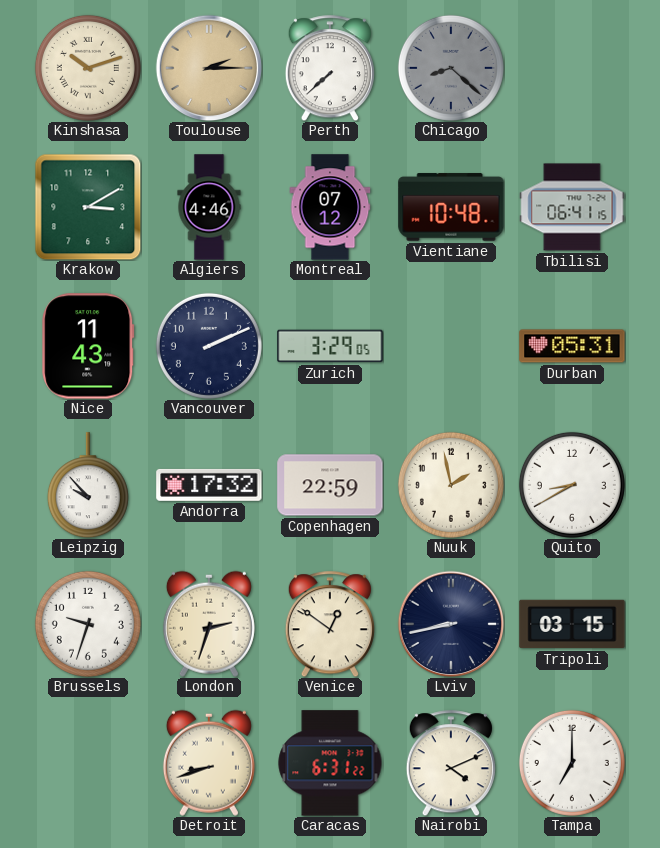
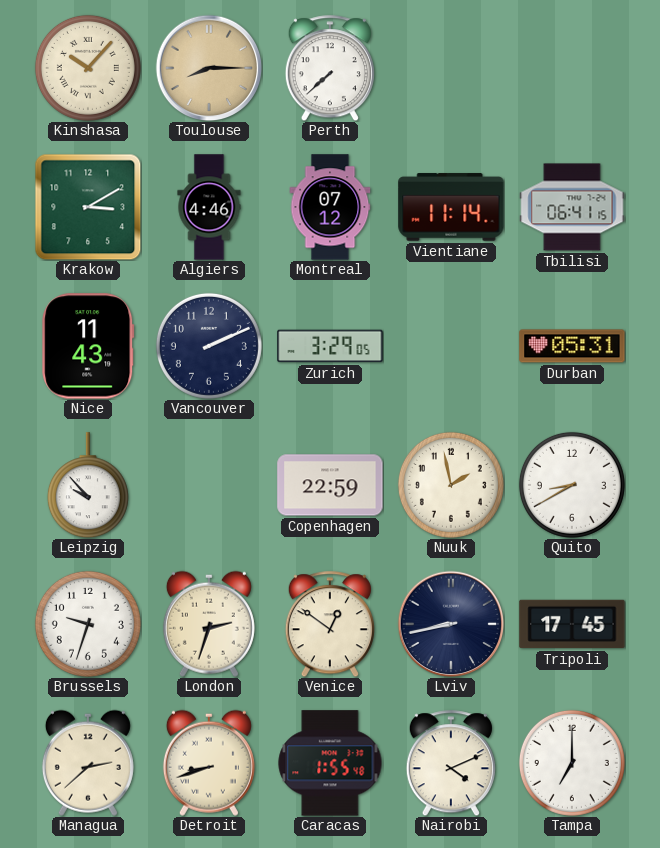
Kinshasa: 10:12 -> 10:07
Toulouse: 2:15 -> 8:15
Chicago: 8:22 -> none
Vientiane: 10:48 -> 11:14
Andorra: 17:32 -> none
Tripoli: 03:15 -> 17:45
Managua: none -> 2:38
Caracas: 6:31 -> 1:55
